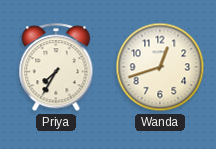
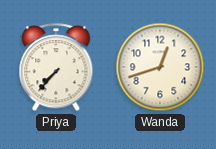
Priya: 7:35 -> 7:37
